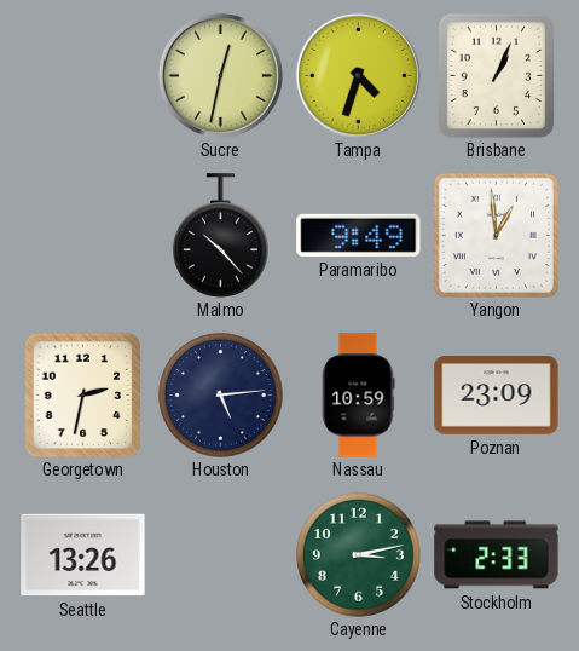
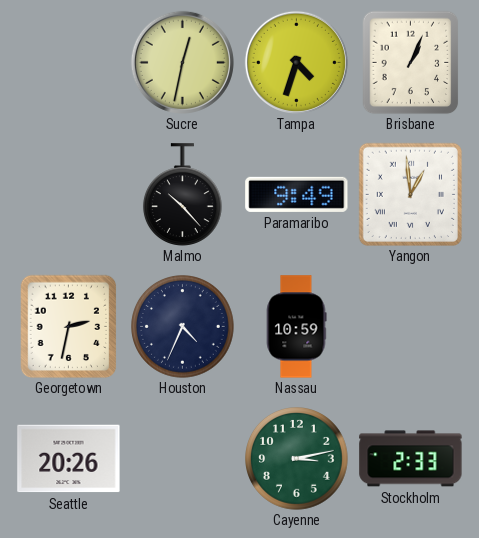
Houston: 5:14 -> 4:34
Poznan: 23:09 -> none
Seattle: 13:26 -> 20:26
